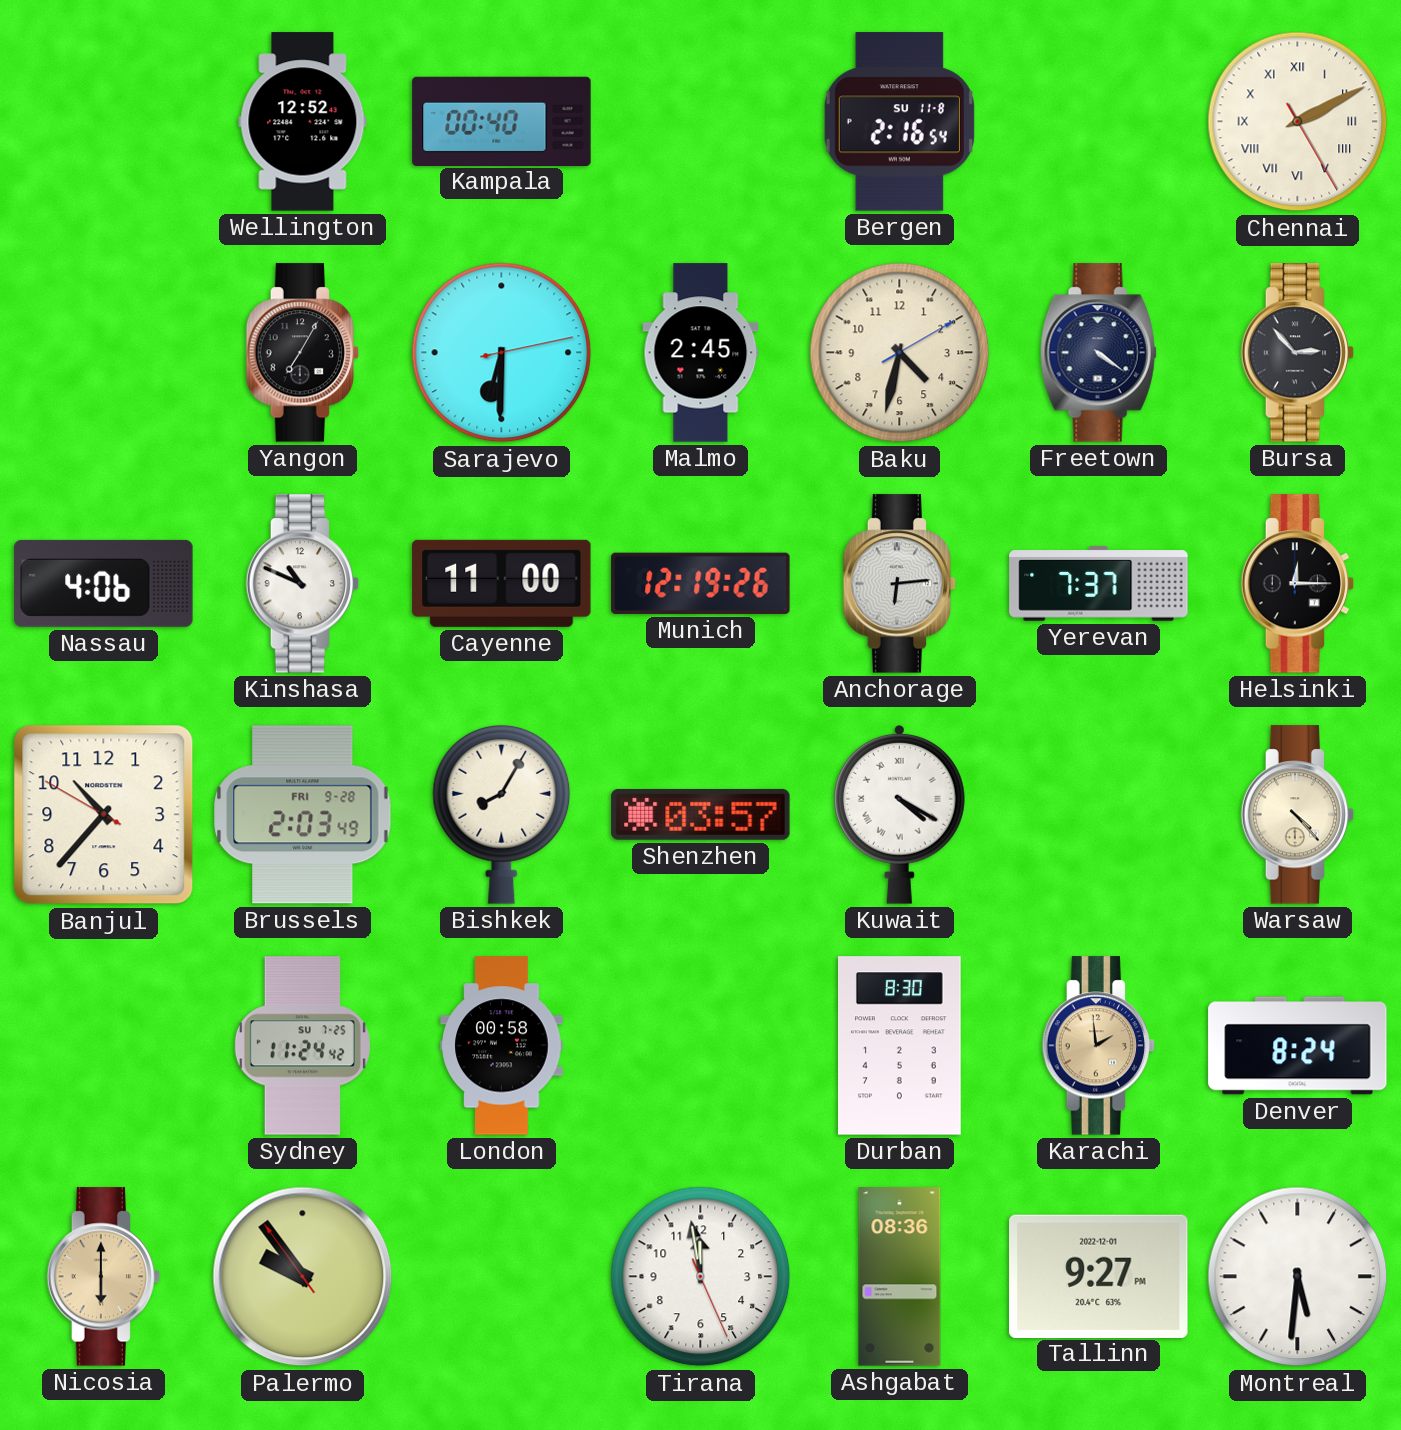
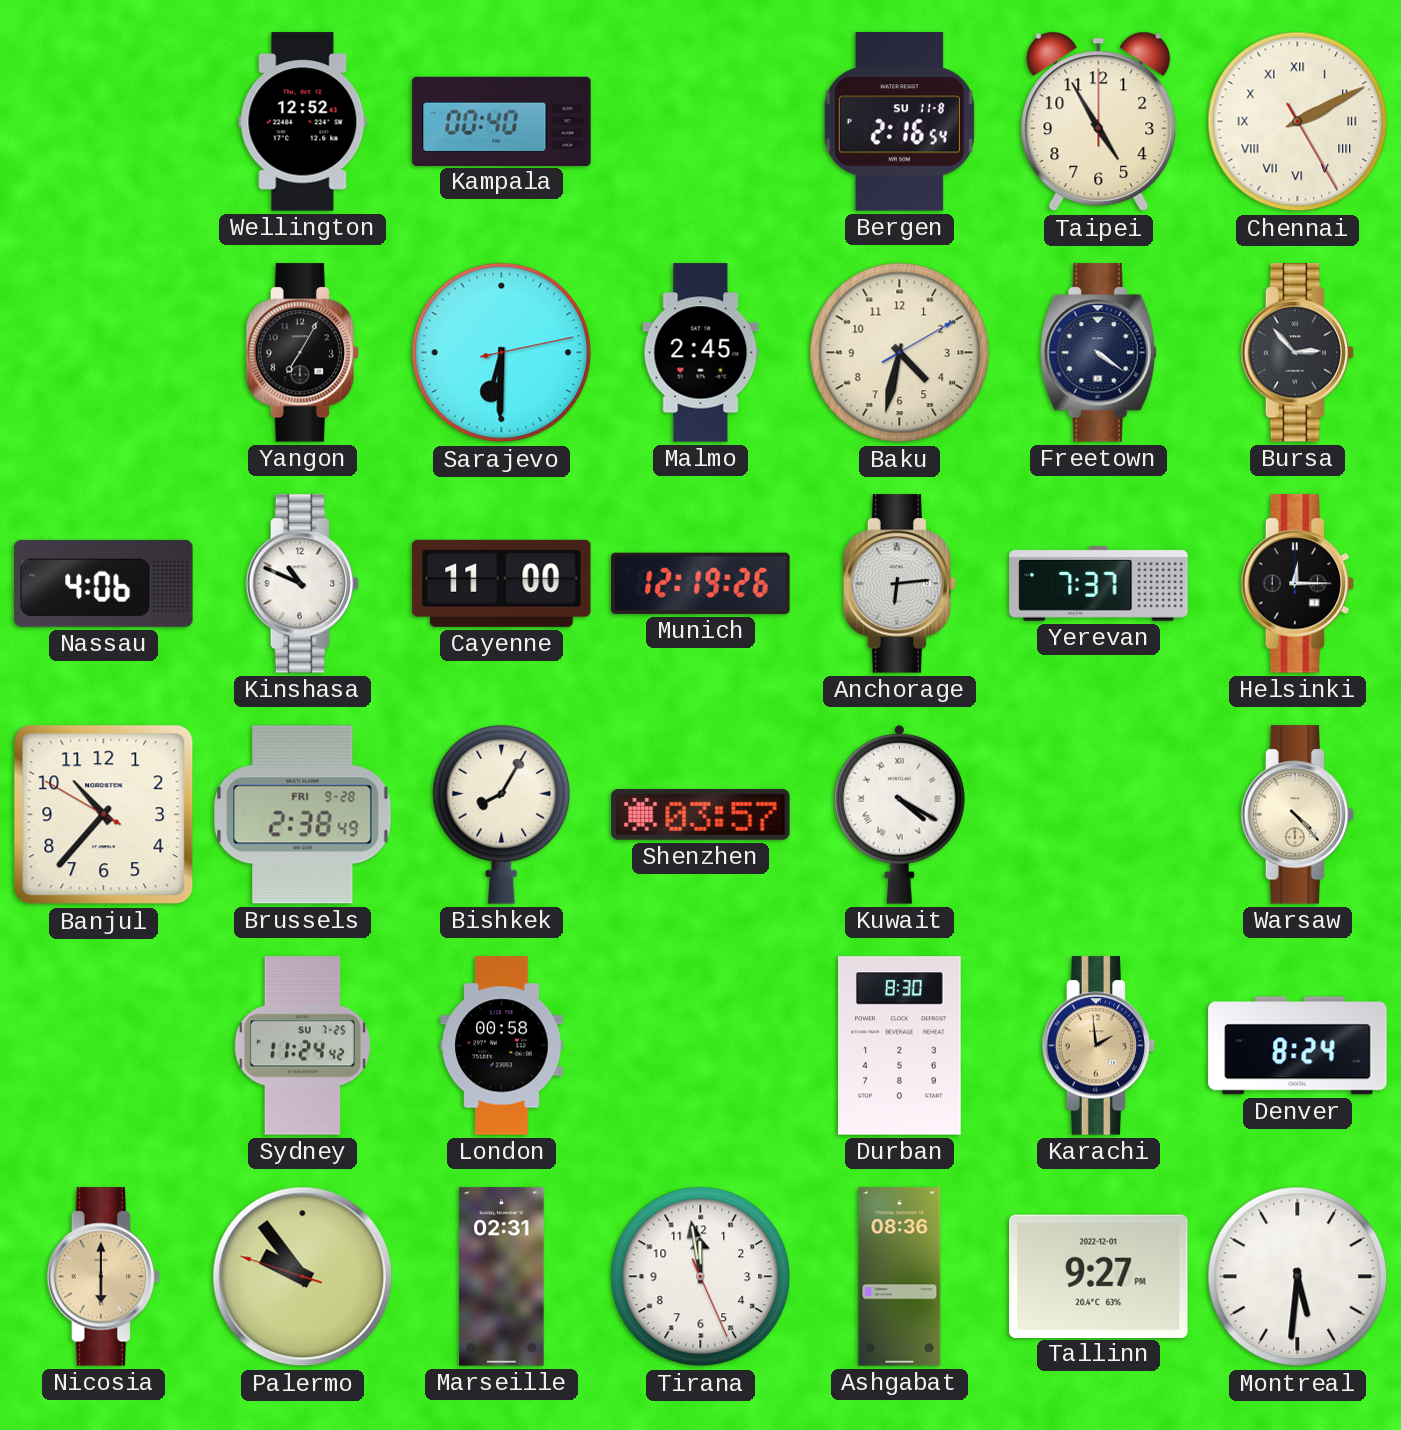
Taipei: none -> 4:55
Brussels: 2:03 -> 2:38
Palermo: 9:53:54 -> 9:53:48
Marseille: none -> 02:31
